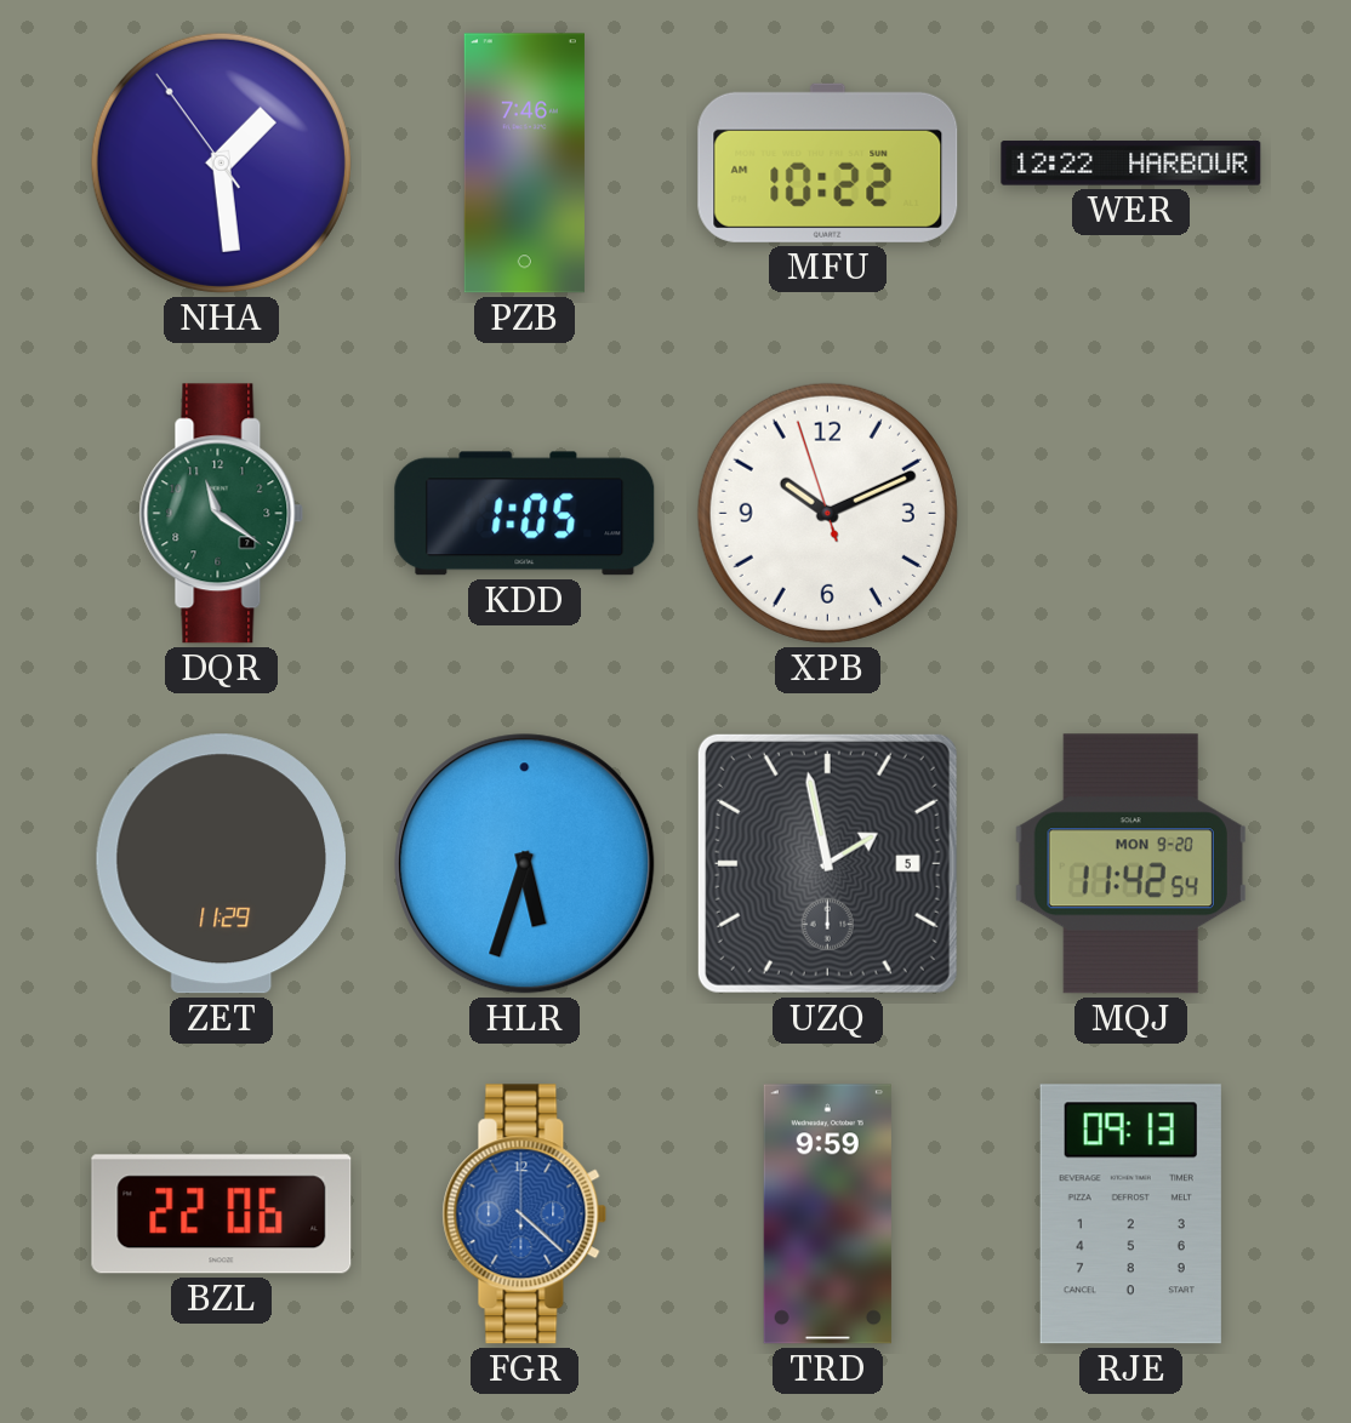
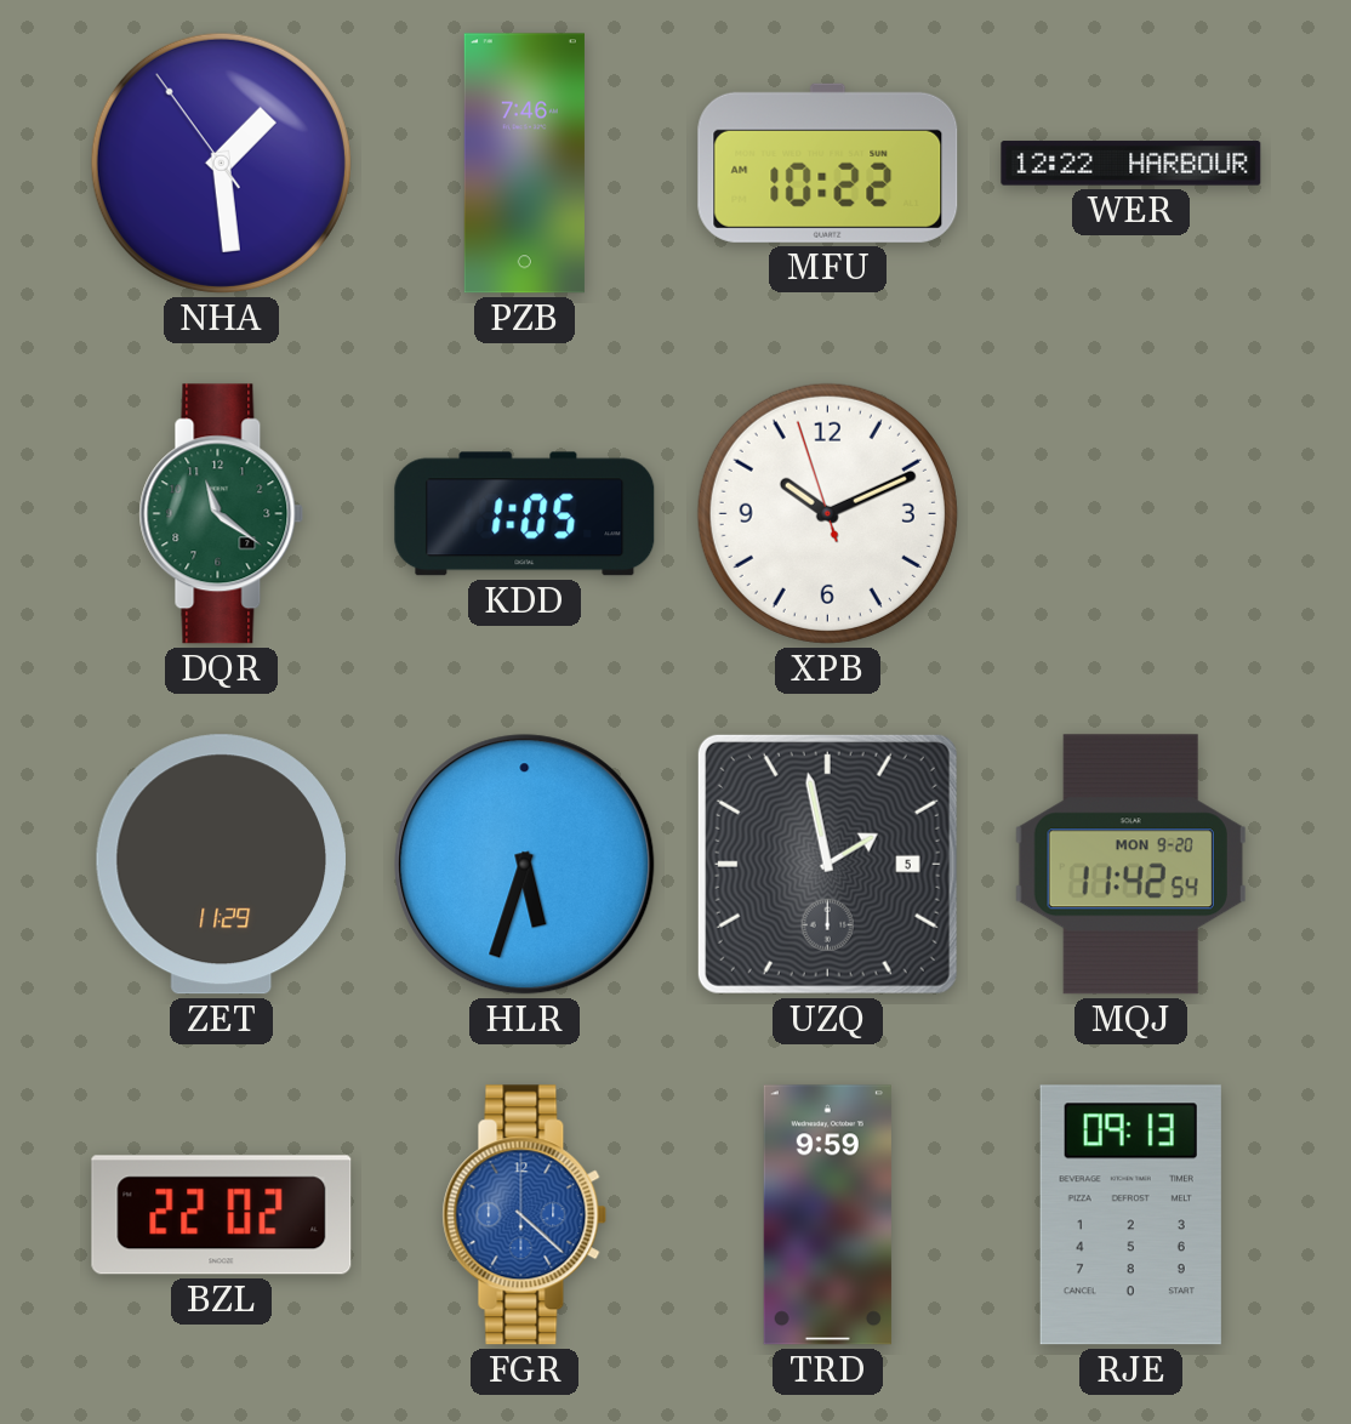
BZL: 22:06 -> 22:02
